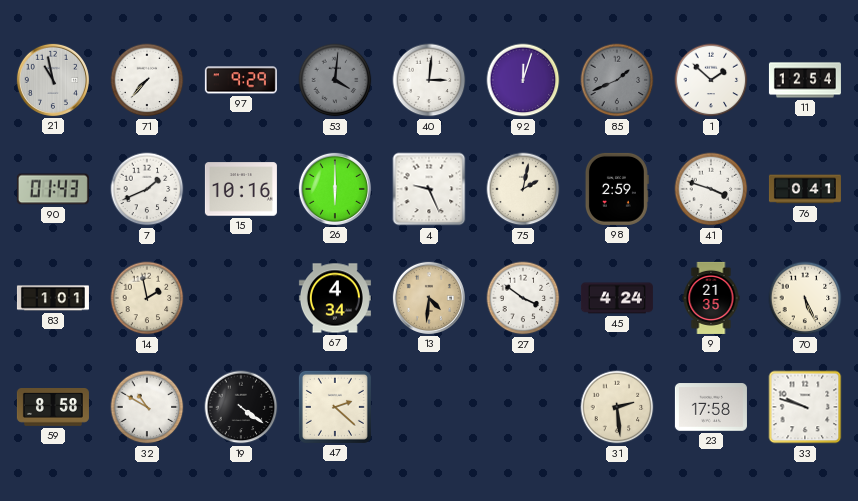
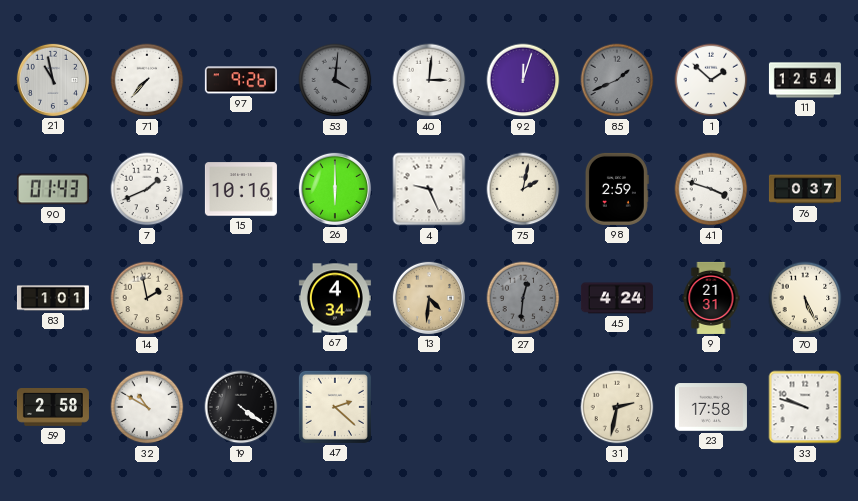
97: 9:29 -> 9:26
76: 0:41 -> 0:37
27: 3:51 -> 12:31
27 dial: white -> grey
9: 21:35 -> 21:31
59: 8:58 -> 2:58
31: 2:29 -> 2:32
